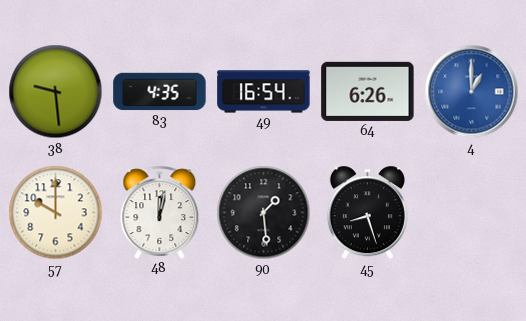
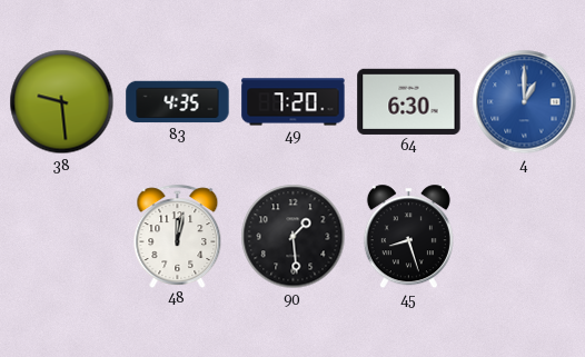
49: 16:54 -> 7:20
64: 6:26 -> 6:30
57: 10:00 -> none
